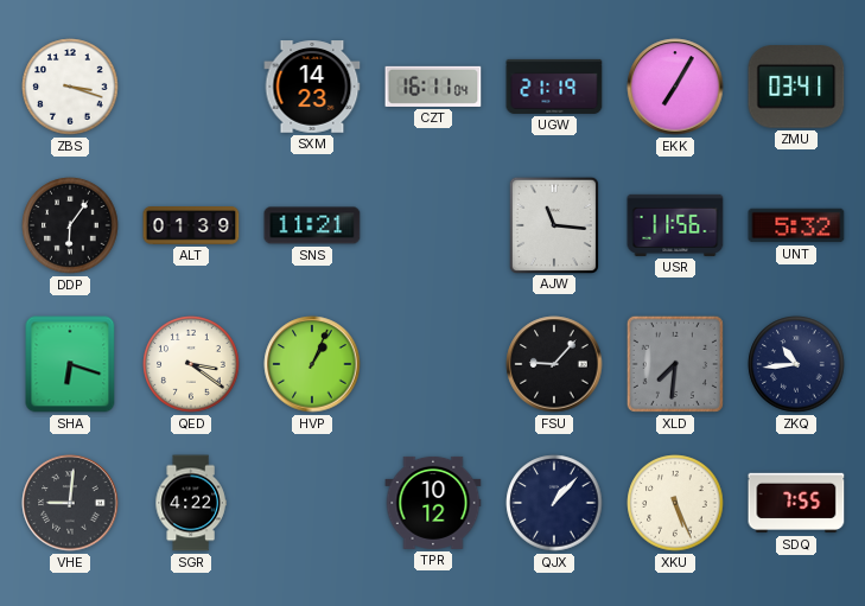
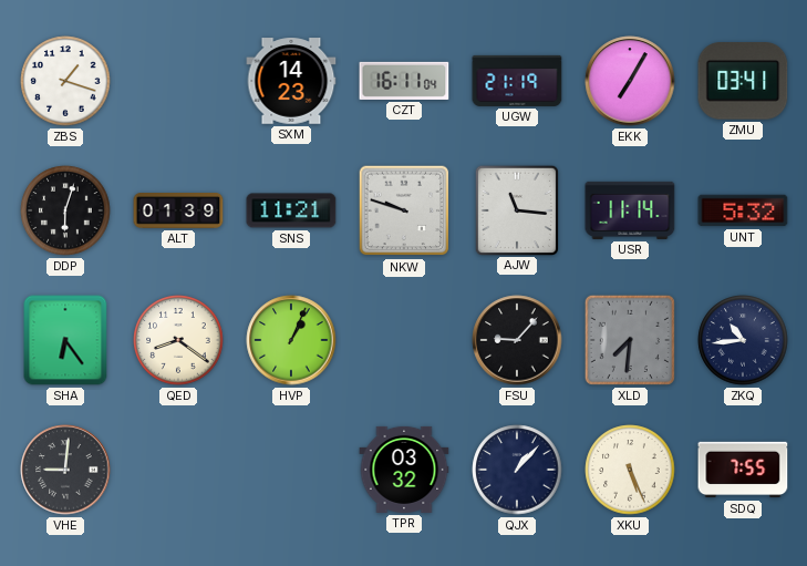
ZBS: 3:18 -> 1:18
DDP: 6:06 -> 6:03
NKW: none -> 9:48
USR: 11:56 -> 11:14
SHA: 6:18 -> 6:24
QED: 3:21 -> 8:21
SGR: 4:22 -> none
TPR: 10:12 -> 03:32
